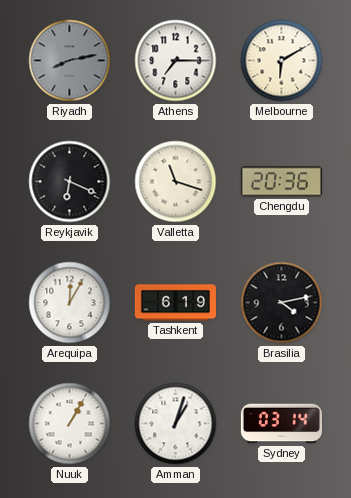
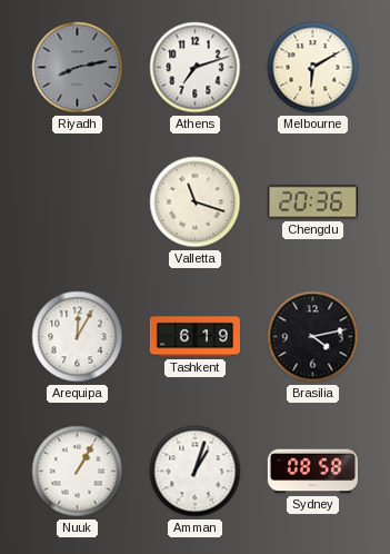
Athens: 7:15 -> 7:12
Reykjavik: 6:19 -> none
Sydney: 03:14 -> 08:58
